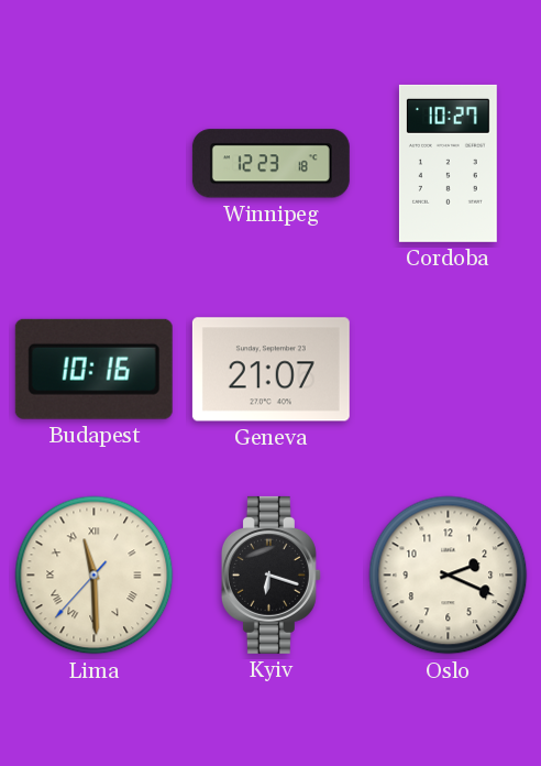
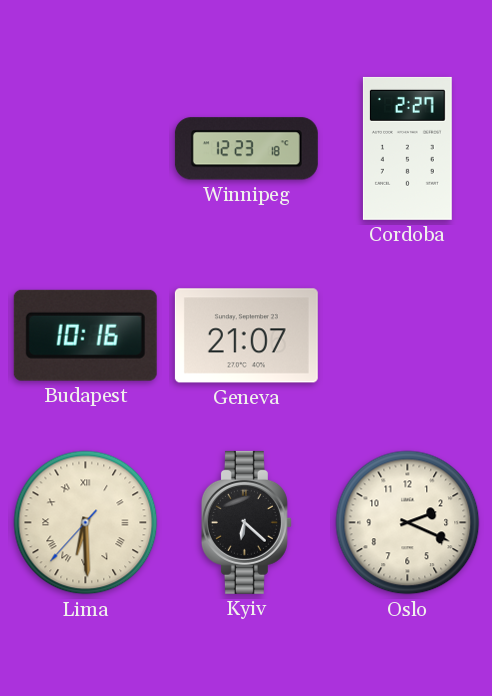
Cordoba: 10:27 -> 2:27
Lima: 11:29 -> 6:29
Kyiv: 6:18 -> 6:22
